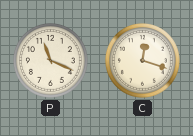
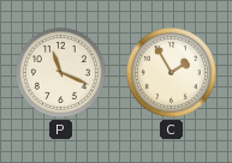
C: 12:18 -> 1:55
